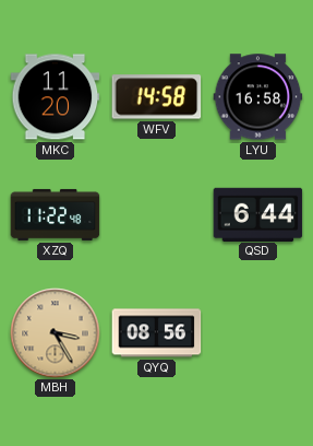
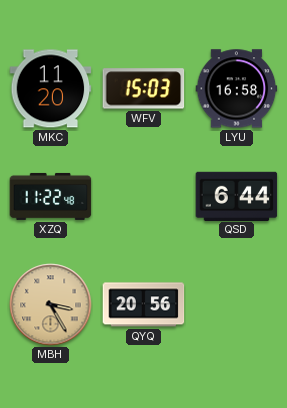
WFV: 14:58 -> 15:03
QYQ: 08:56 -> 20:56
